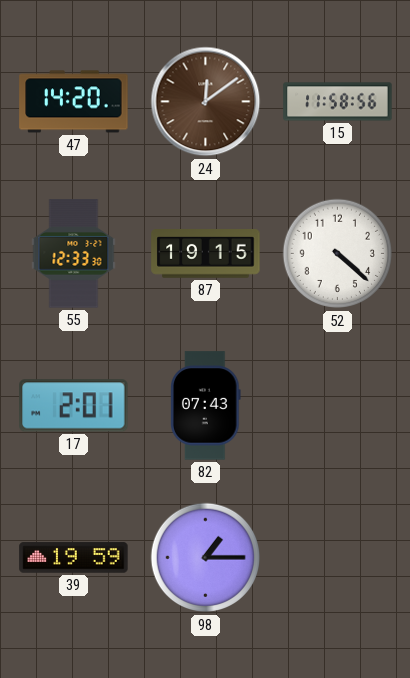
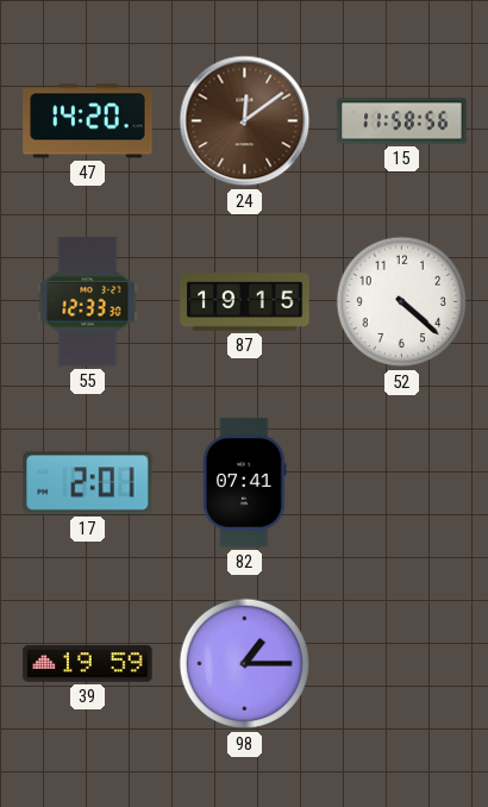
82: 07:43 -> 07:41
